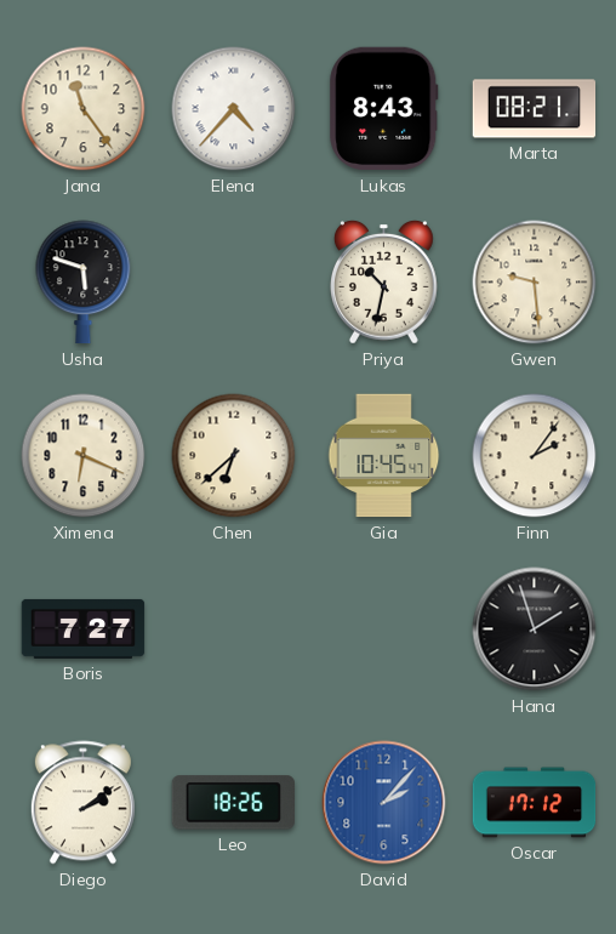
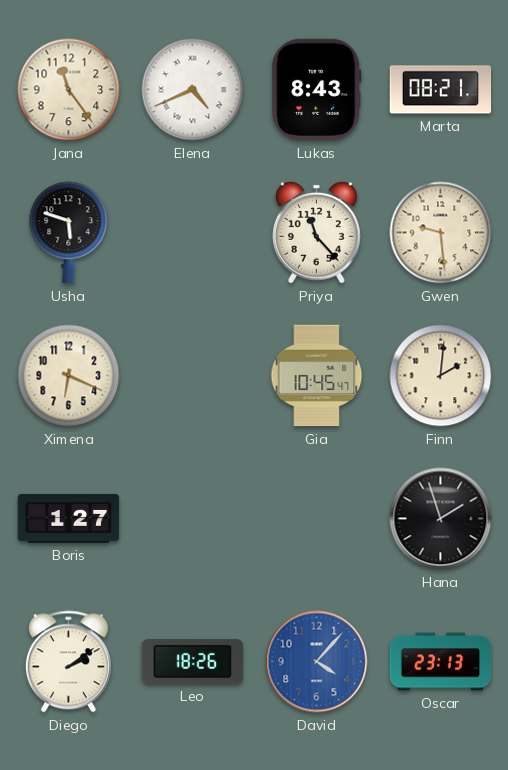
Elena: 4:37 -> 4:41
Priya: 10:32 -> 11:23
Chen: 6:38 -> none
Finn: 2:06 -> 2:01
Boris: 7:27 -> 1:27
David: 2:07 -> 4:07
Oscar: 17:12 -> 23:13
